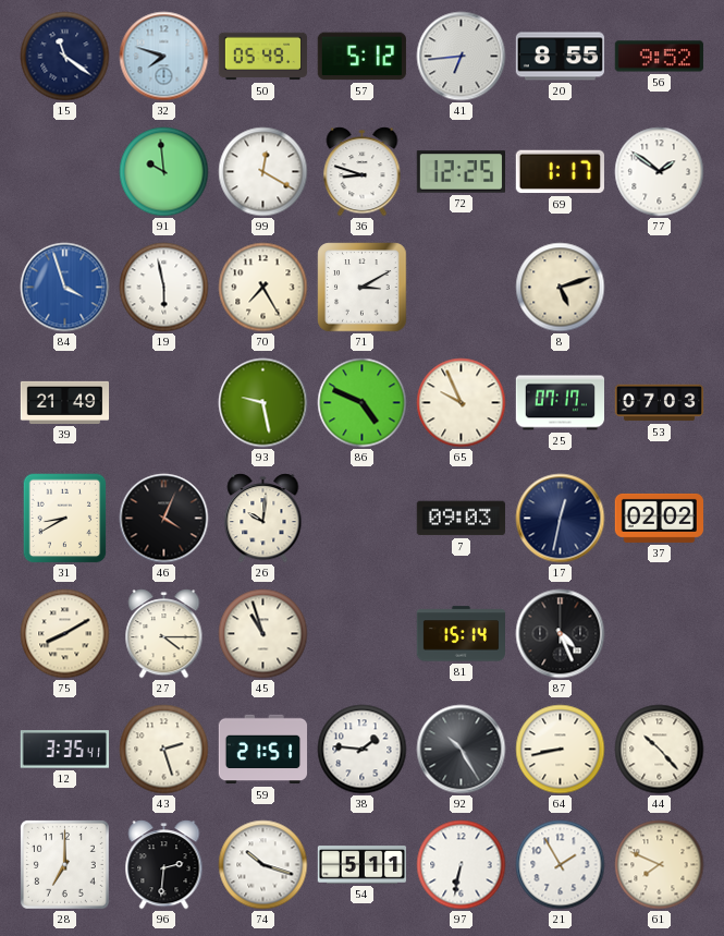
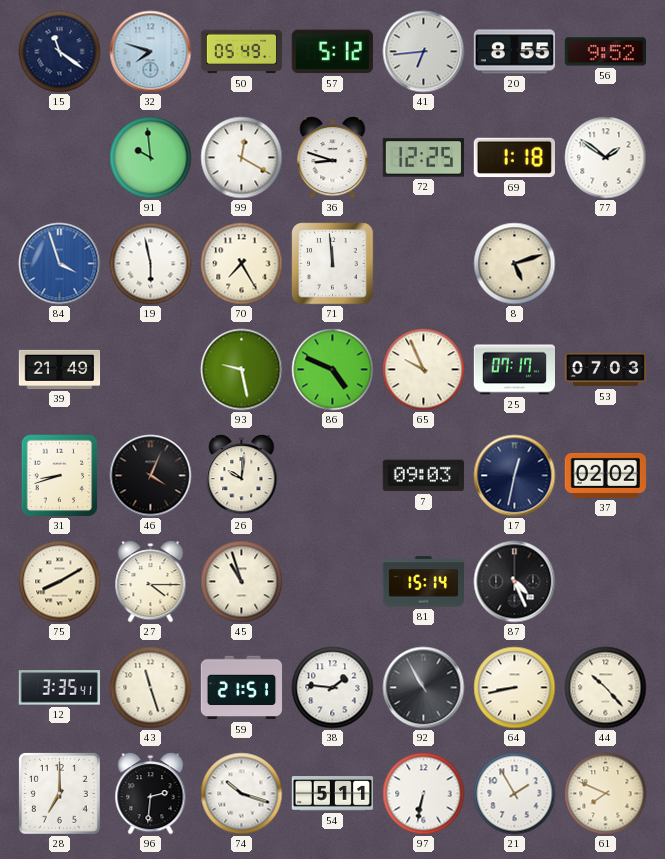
69: 1:17 -> 1:18
71: 3:10 -> 11:59
31: 8:40 -> 8:42
43: 2:27 -> 11:27
92: 10:25 -> 10:55
